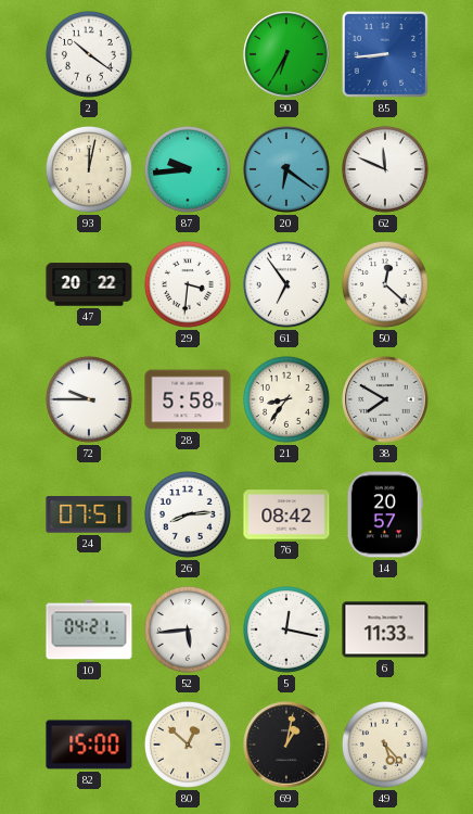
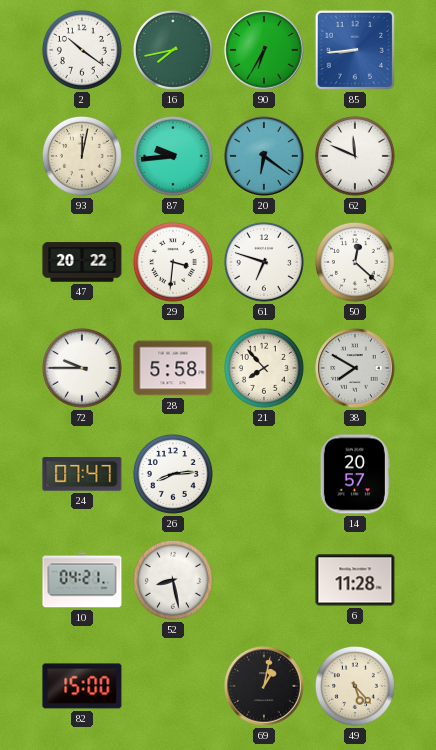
16: none -> 7:43
61: 6:54 -> 6:48
21: 8:36 -> 7:53
24: 07:51 -> 07:47
76: 08:42 -> none
52: 5:44 -> 8:28
5: 12:17 -> none
6: 11:33 -> 11:28
80: 12:52 -> none
